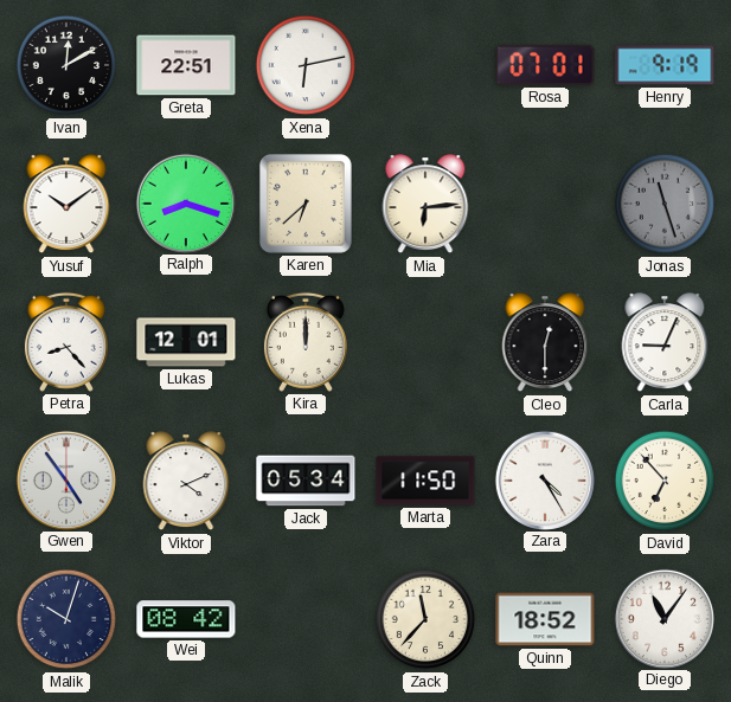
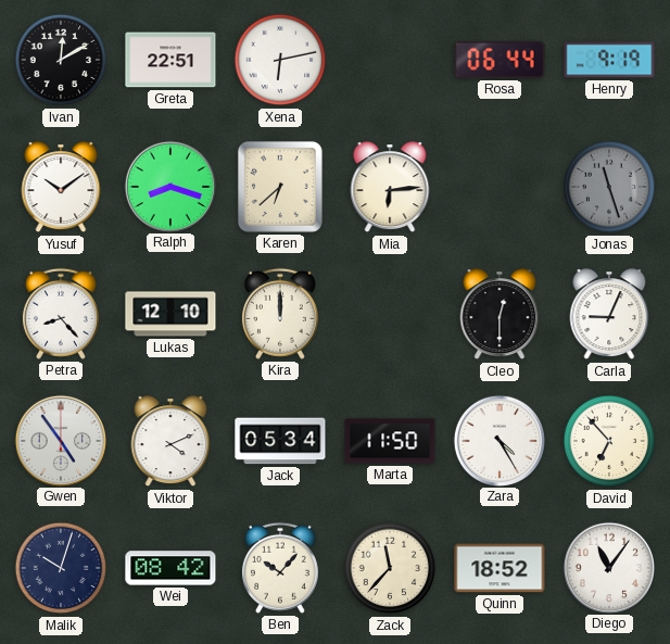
Rosa: 07:01 -> 06:44
Lukas: 12:01 -> 12:10
Ben: none -> 10:07
